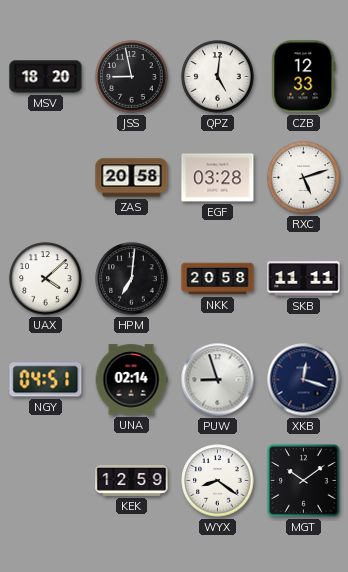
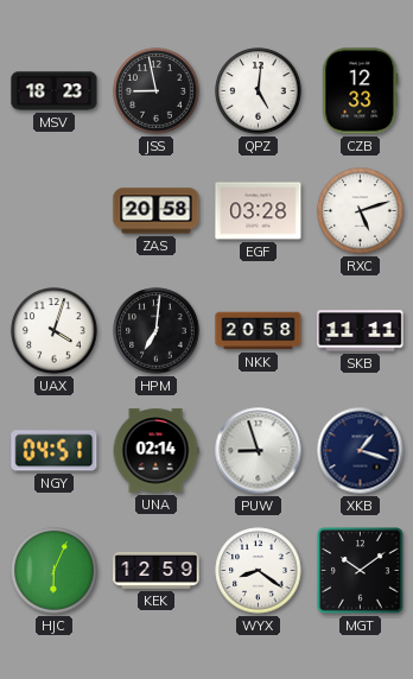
MSV: 18:20 -> 18:23
UAX: 4:08 -> 4:03
XKB: 12:18 -> 1:18
HJC: none -> 6:04
